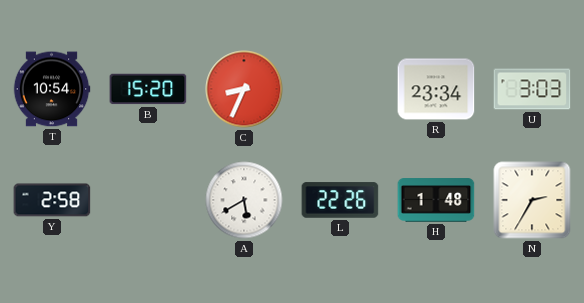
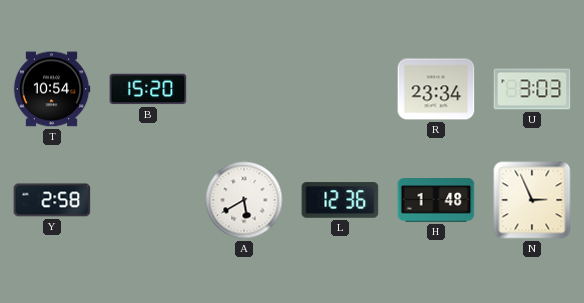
C: 8:34 -> none
L: 22:26 -> 12:36
N: 2:35 -> 2:56
